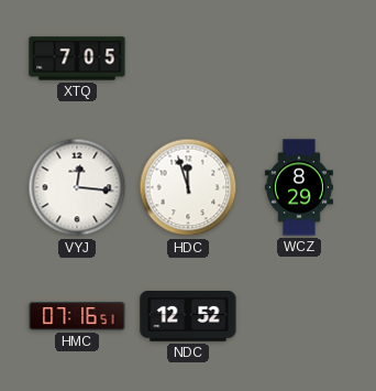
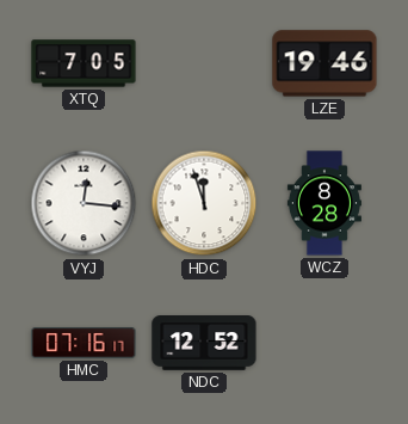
LZE: none -> 19:46
WCZ: 8:29 -> 8:28
HMC: 07:16:51 -> 07:16:17
